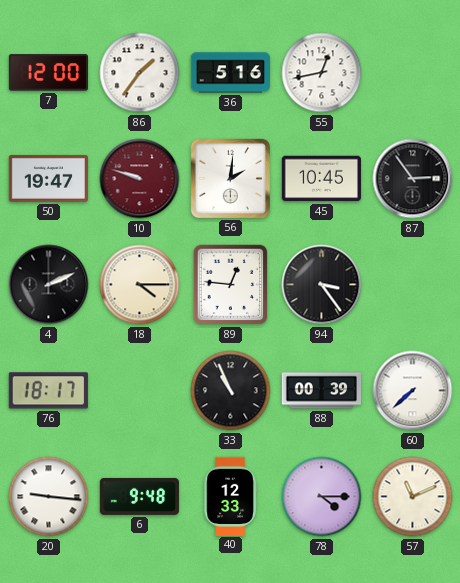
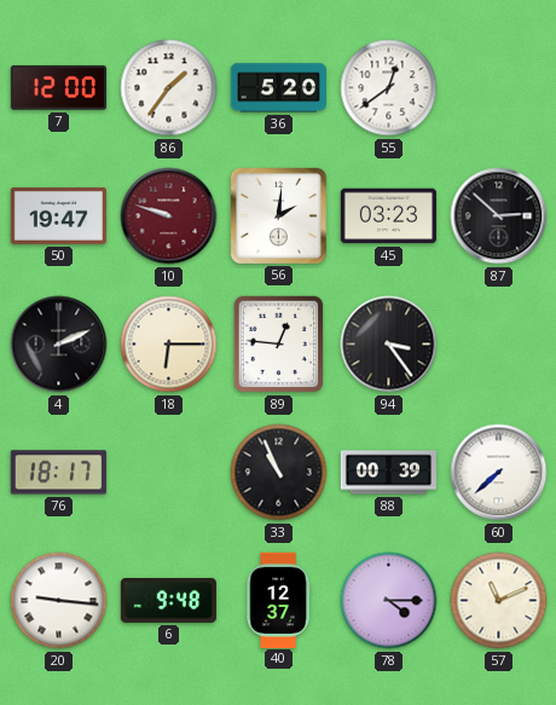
36: 5:16 -> 5:20
55: 12:43 -> 12:39
45: 10:45 -> 03:23
87: 2:54 -> 2:52
18: 4:15 -> 6:15
40: 12:33 -> 12:37
